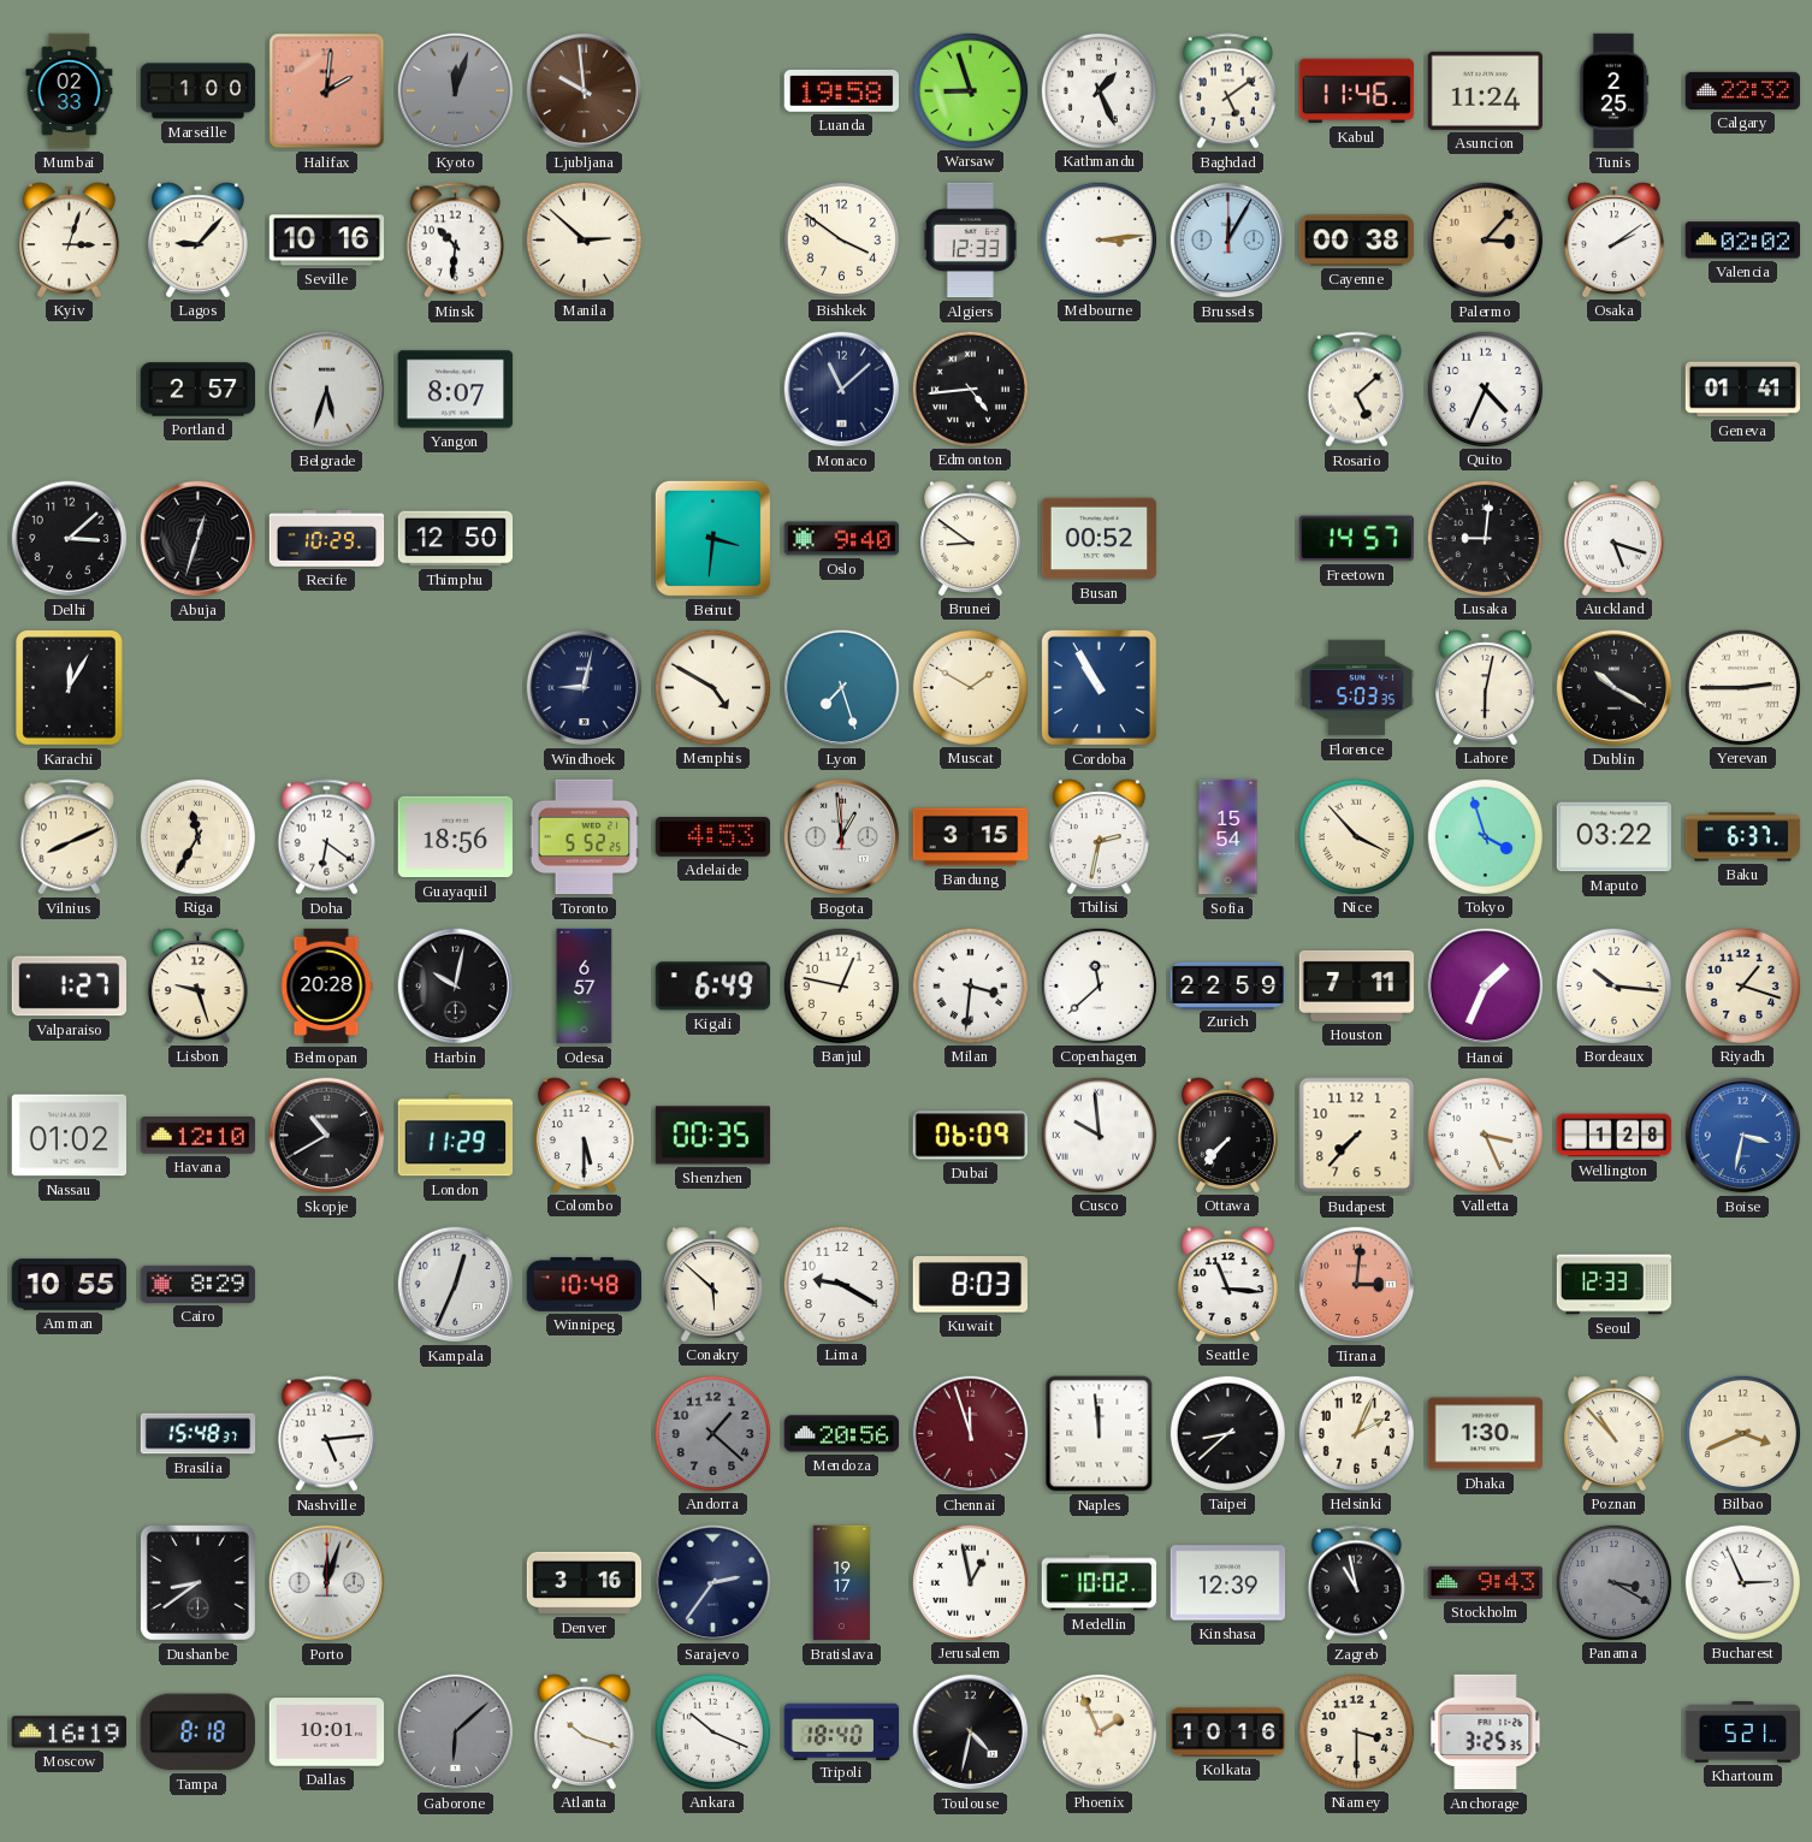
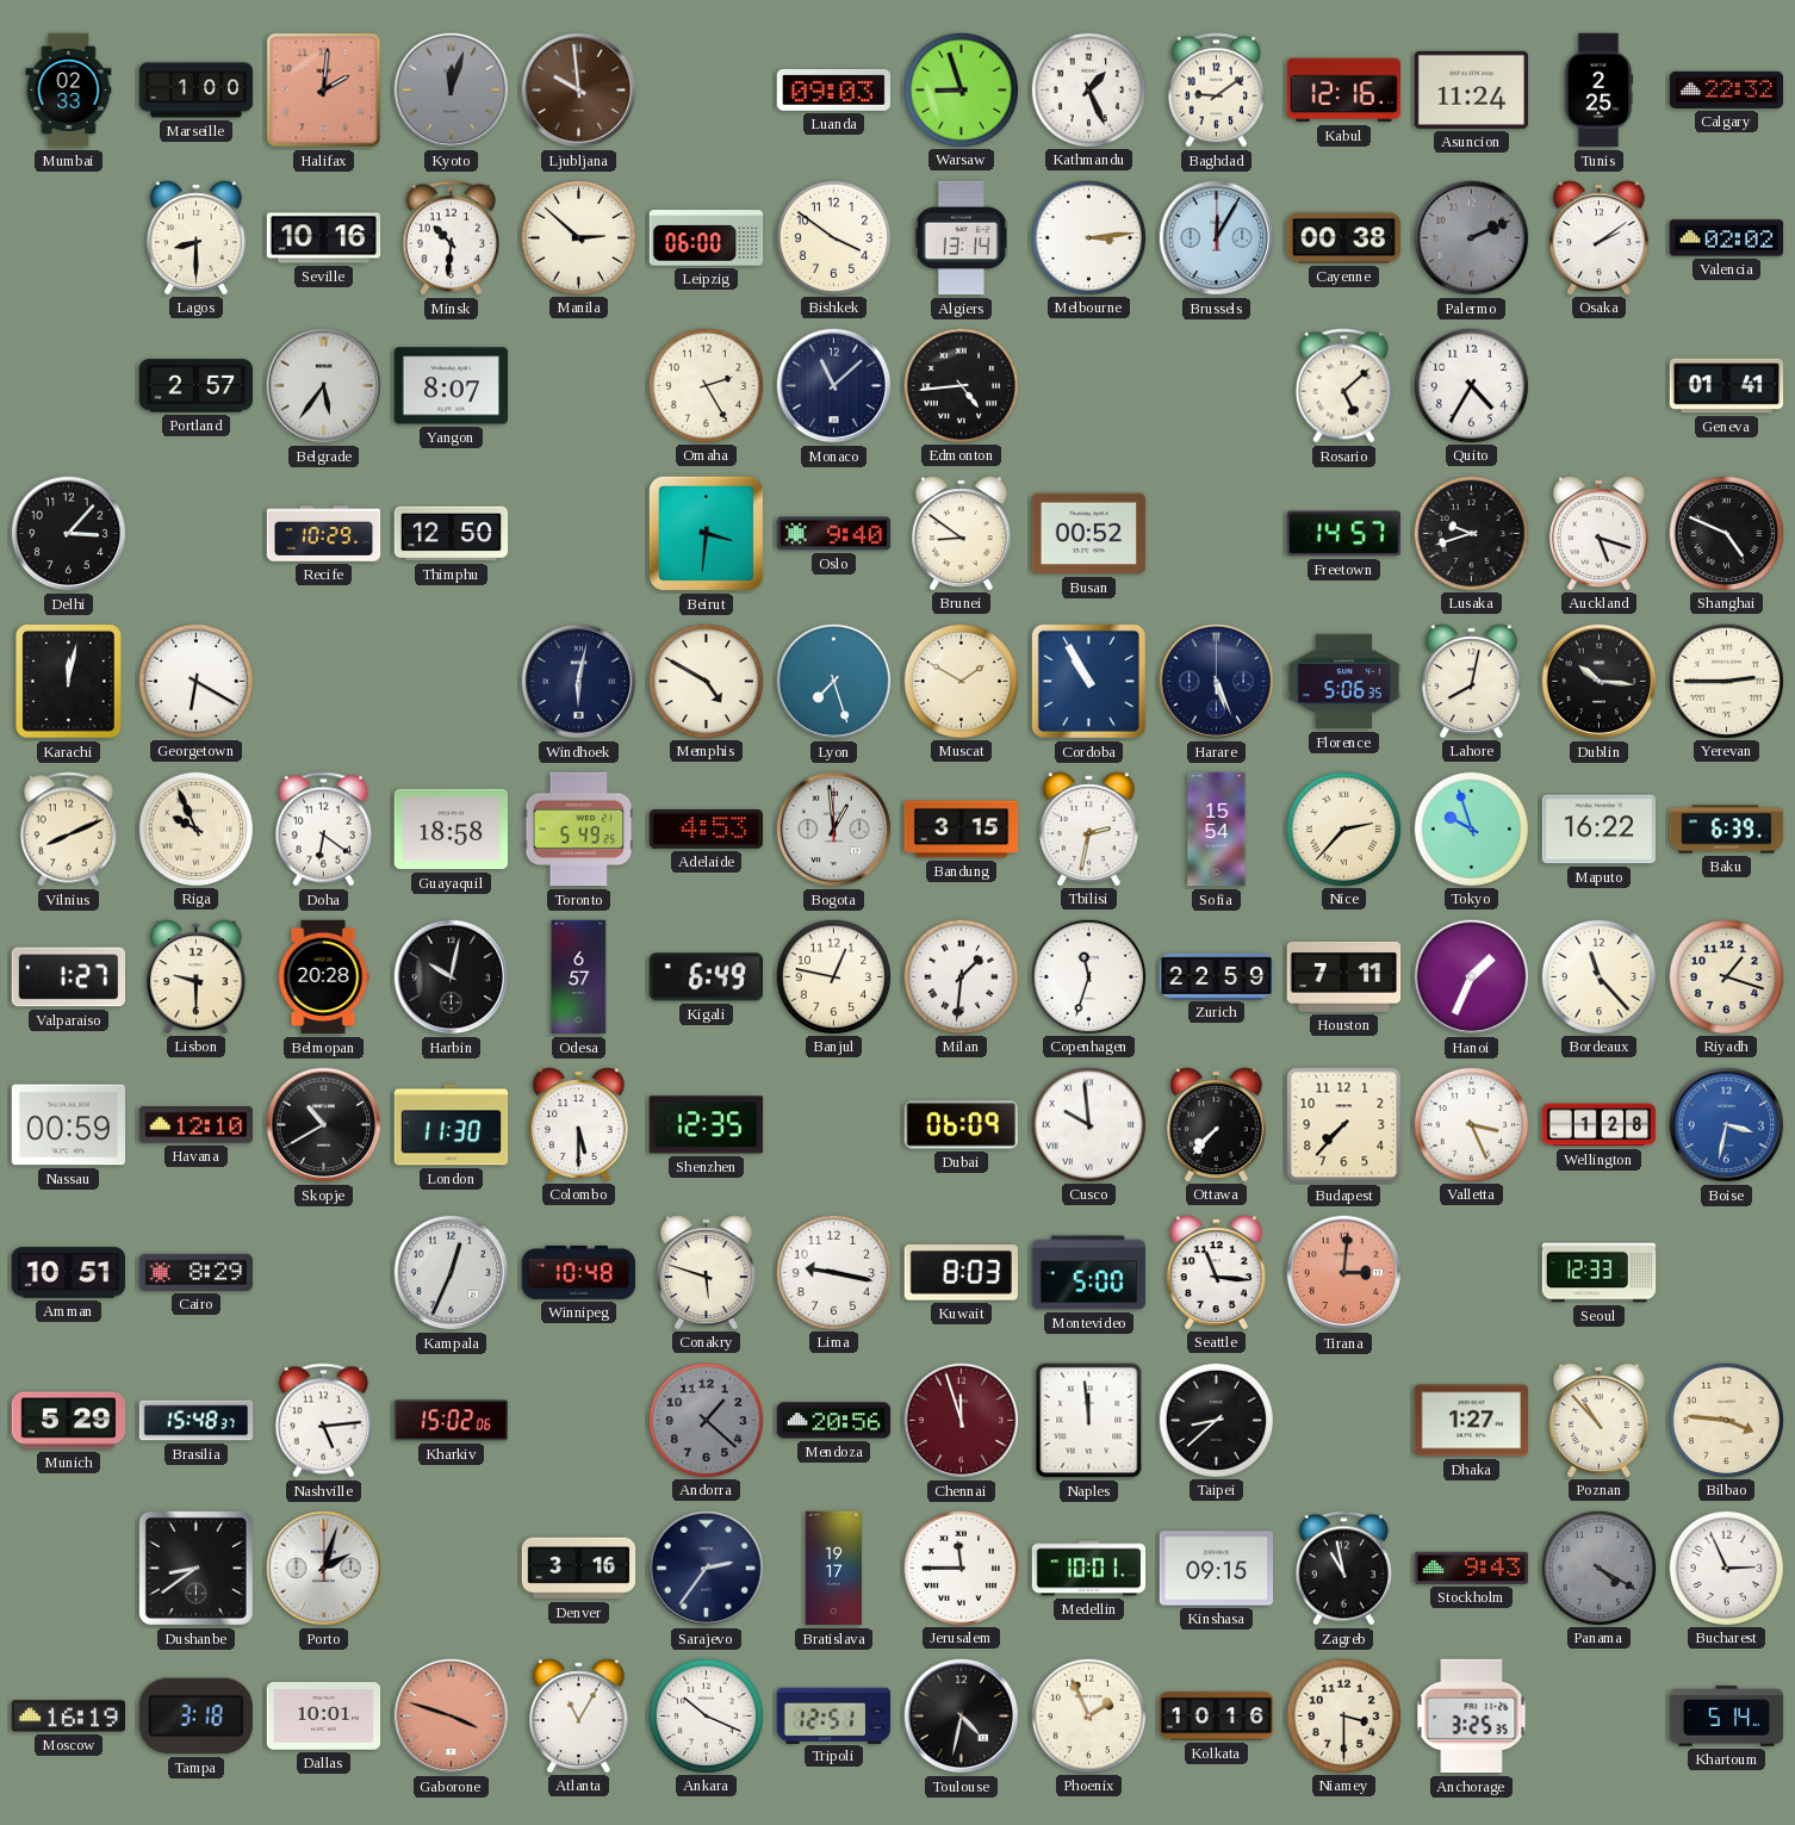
Luanda: 19:58 -> 09:03
Baghdad: 5:09 -> 9:09
Kabul: 11:46 -> 12:16
Kyiv: 3:03 -> none
Lagos: 9:07 -> 8:30
Leipzig: none -> 06:00
Algiers: 12:33 -> 13:14
Palermo: 3:07 -> 2:11
Palermo dial: champagne -> grey
Belgrade: 5:33 -> 5:36
Omaha: none -> 2:25
Quito: 4:34 -> 4:35
Delhi: 3:08 -> 3:07
Abuja: 12:33 -> none
Lusaka: 9:01 -> 9:42
Shanghai: none -> 4:49
Karachi: 12:05 -> 12:02
Georgetown: none -> 6:20
Windhoek: 9:02 -> 6:02
Harare: none -> 5:26
Florence: 5:03 -> 5:06
Lahore: 6:02 -> 8:02
Dublin: 10:20 -> 10:16
Riga: 11:35 -> 9:56
Guayaquil: 18:56 -> 18:58
Toronto: 5:52 -> 5:49
Nice: 3:53 -> 2:37
Tokyo: 3:57 -> 9:57
Maputo: 03:22 -> 16:22
Baku: 6:37 -> 6:39
Lisbon: 9:27 -> 9:30
Milan: 3:31 -> 1:31
Copenhagen: 11:38 -> 11:33
Bordeaux: 10:16 -> 11:23
Nassau: 01:02 -> 00:59
London: 11:29 -> 11:30
Shenzhen: 00:35 -> 12:35
Amman: 10:55 -> 10:51
Conakry: 5:52 -> 5:48
Lima: 9:20 -> 9:17
Montevideo: none -> 5:00
Munich: none -> 5:29
Kharkiv: none -> 15:02
Helsinki: 2:04 -> none
Dhaka: 1:30 -> 1:27
Bilbao: 3:41 -> 3:46
Porto: 12:03 -> 2:03
Jerusalem: 12:58 -> 11:45
Medellin: 10:02 -> 10:01
Kinshasa: 12:39 -> 09:15
Panama: 3:20 -> 4:20
Tampa: 8:18 -> 3:18
Gaborone: 6:08 -> 3:48
Gaborone dial: grey -> salmon
Atlanta: 10:18 -> 11:05
Tripoli: 18:40 -> 12:51
Khartoum: 5:21 -> 5:14
